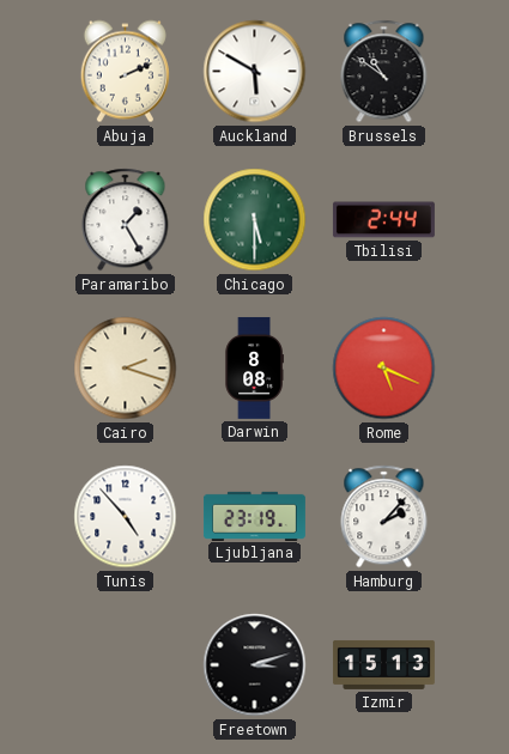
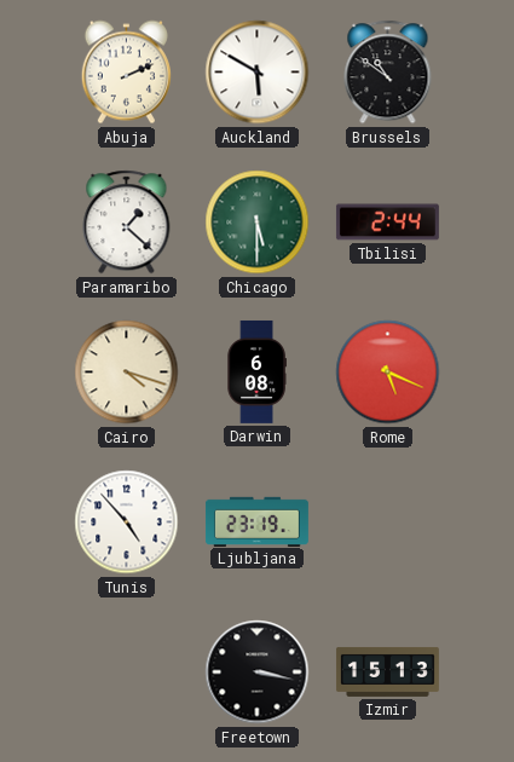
Paramaribo: 1:25 -> 1:22
Cairo: 2:18 -> 4:18
Darwin: 8:08 -> 6:08
Hamburg: 2:07 -> none
Freetown: 3:12 -> 3:17
